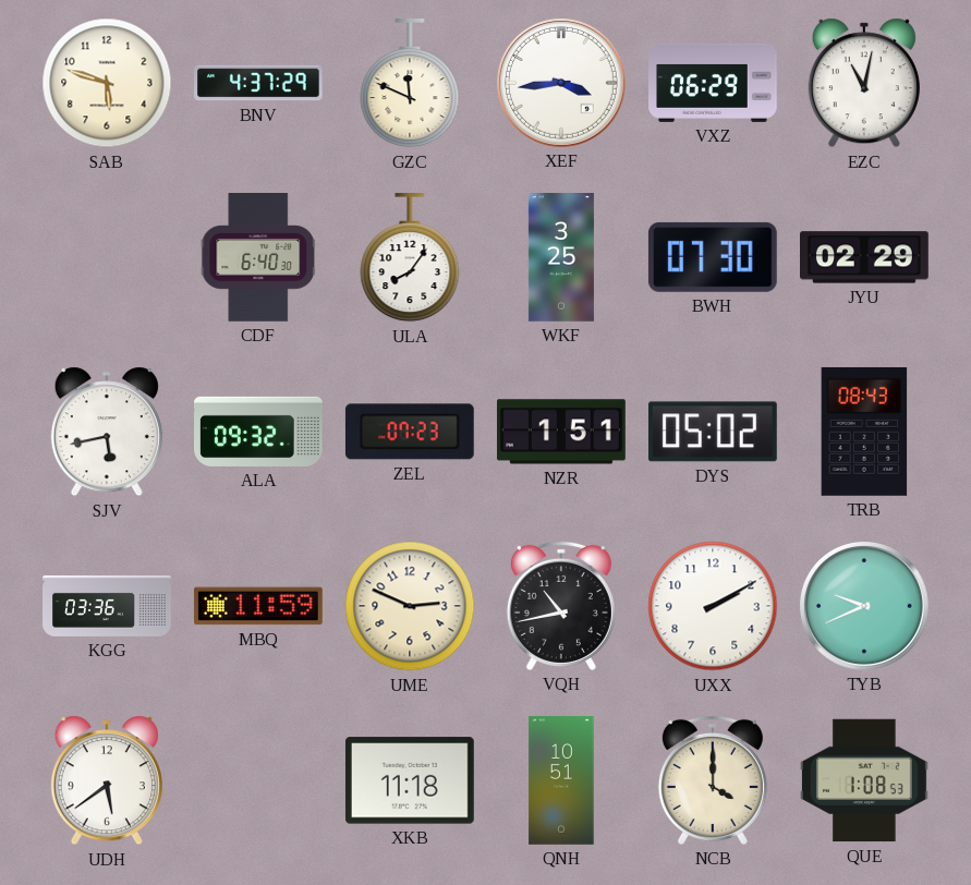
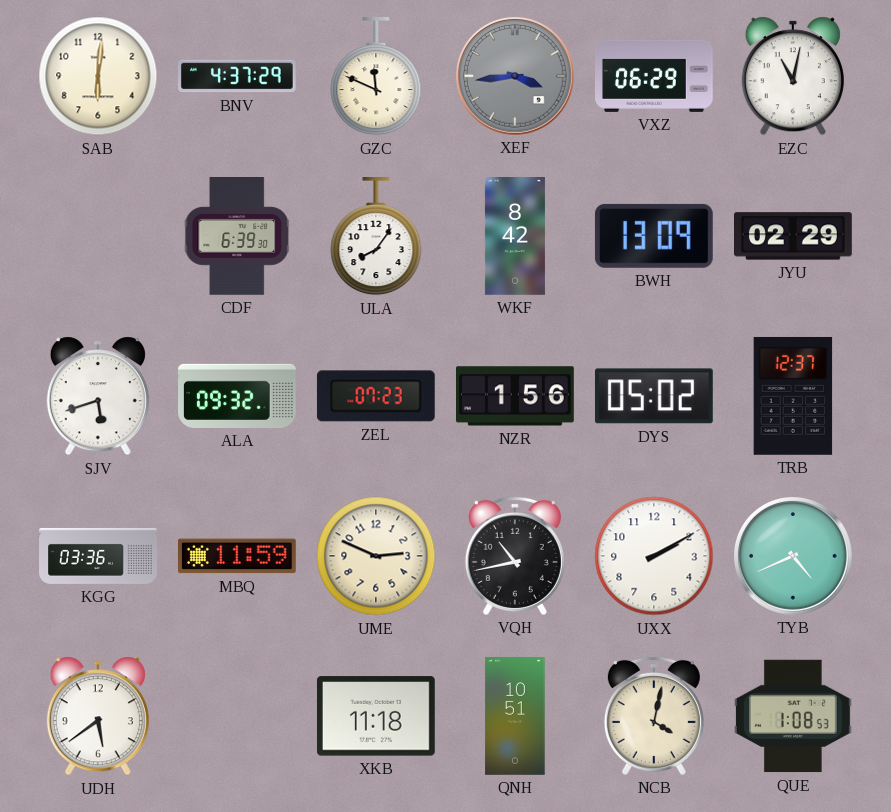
SAB: 5:48 -> 6:01
XEF dial: white -> grey
CDF: 6:40 -> 6:39
WKF: 3:25 -> 8:42
BWH: 07:30 -> 13:09
SJV: 5:43 -> 5:42
NZR: 1:51 -> 1:56
TRB: 08:43 -> 12:37
TYB: 9:41 -> 4:41
NCB: 4:00 -> 4:02
